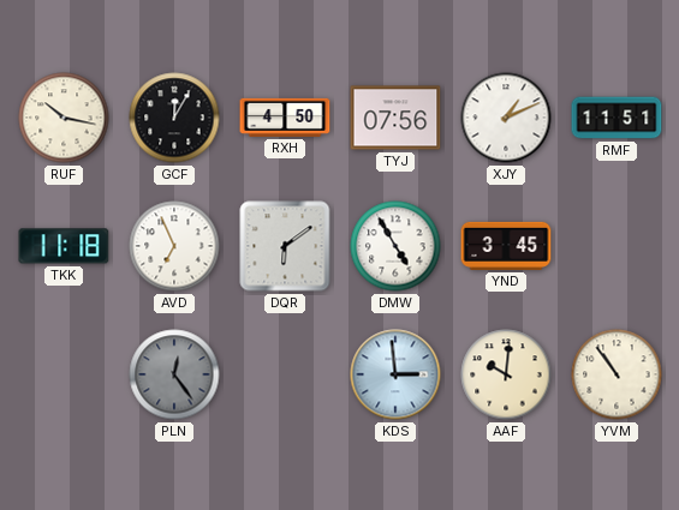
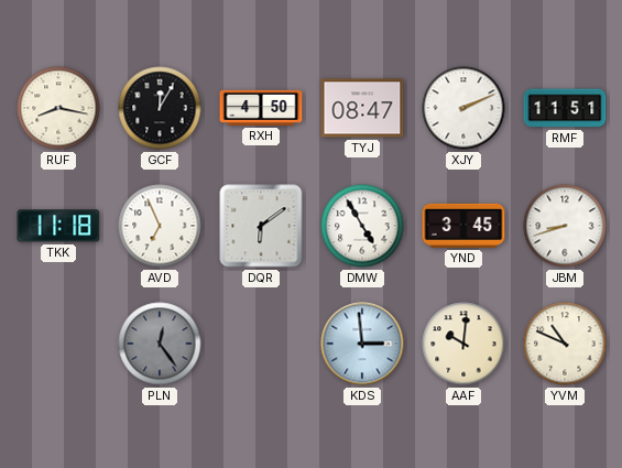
RUF: 10:17 -> 8:17
TYJ: 07:56 -> 08:47
XJY: 1:11 -> 2:11
JBM: none -> 8:42
YVM: 10:54 -> 10:49
